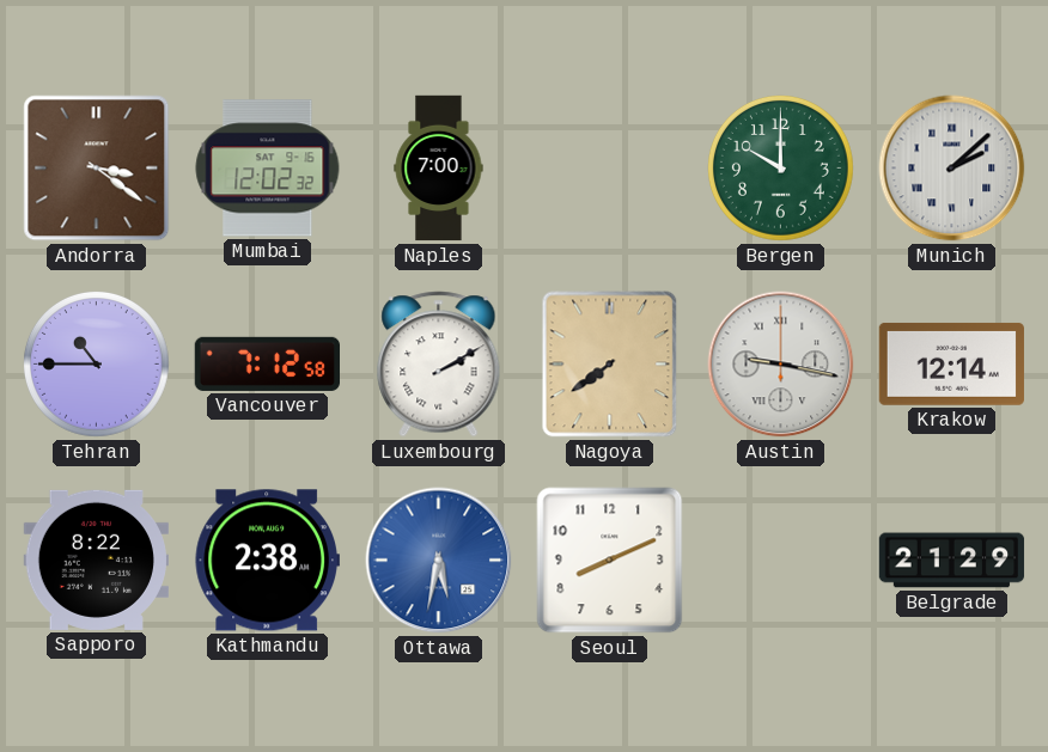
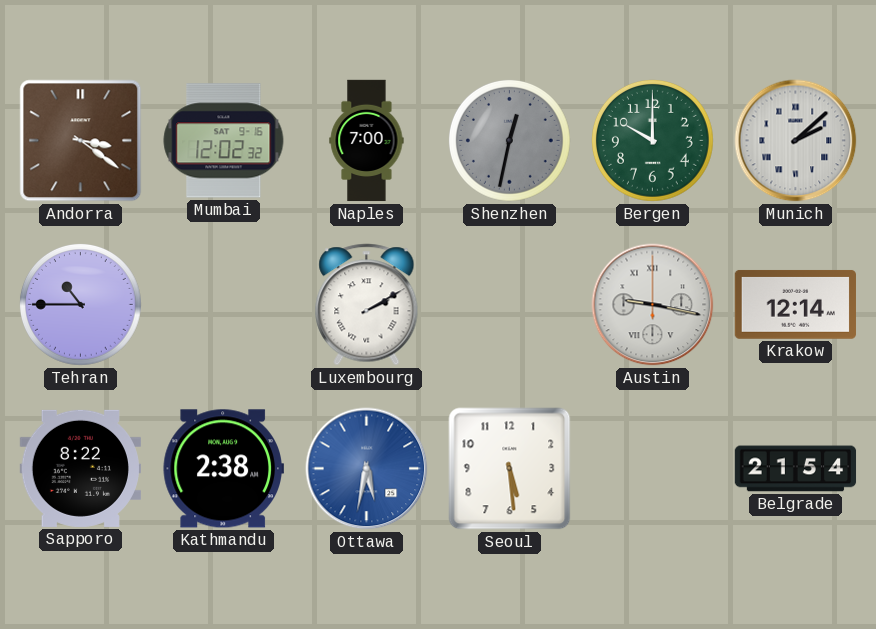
Shenzhen: none -> 12:32
Vancouver: 7:12 -> none
Nagoya: 7:39 -> none
Seoul: 8:11 -> 5:29
Belgrade: 21:29 -> 21:54
